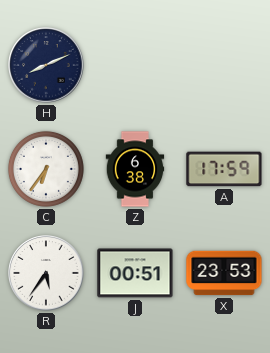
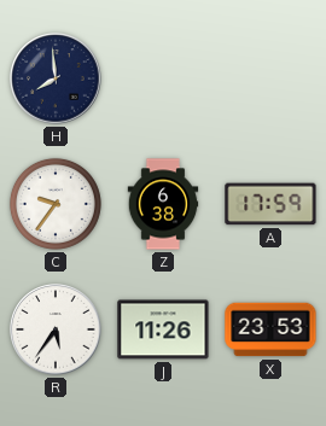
H: 8:11 -> 7:59
C: 6:36 -> 9:36
J: 00:51 -> 11:26
